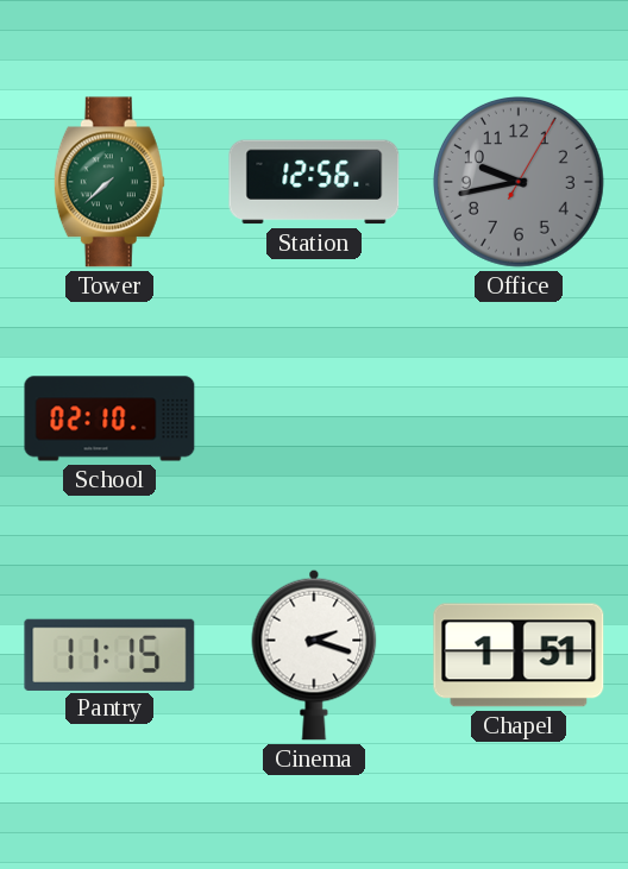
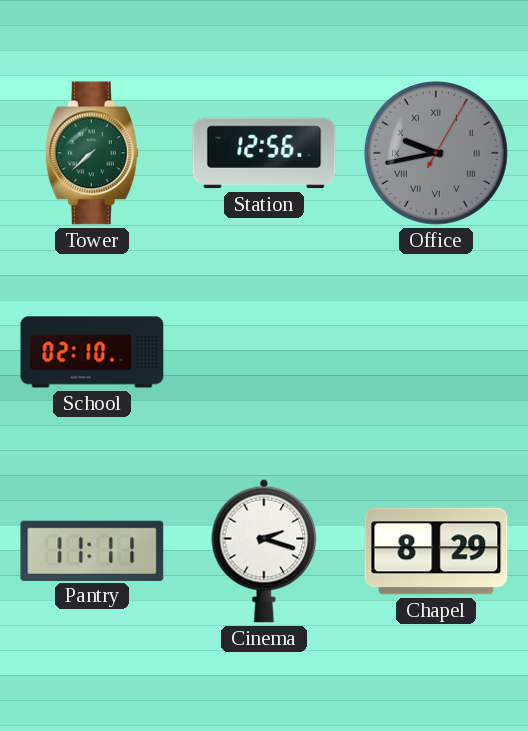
Office numerals: Arabic -> Roman
Pantry: 11:15 -> 11:11
Chapel: 1:51 -> 8:29
